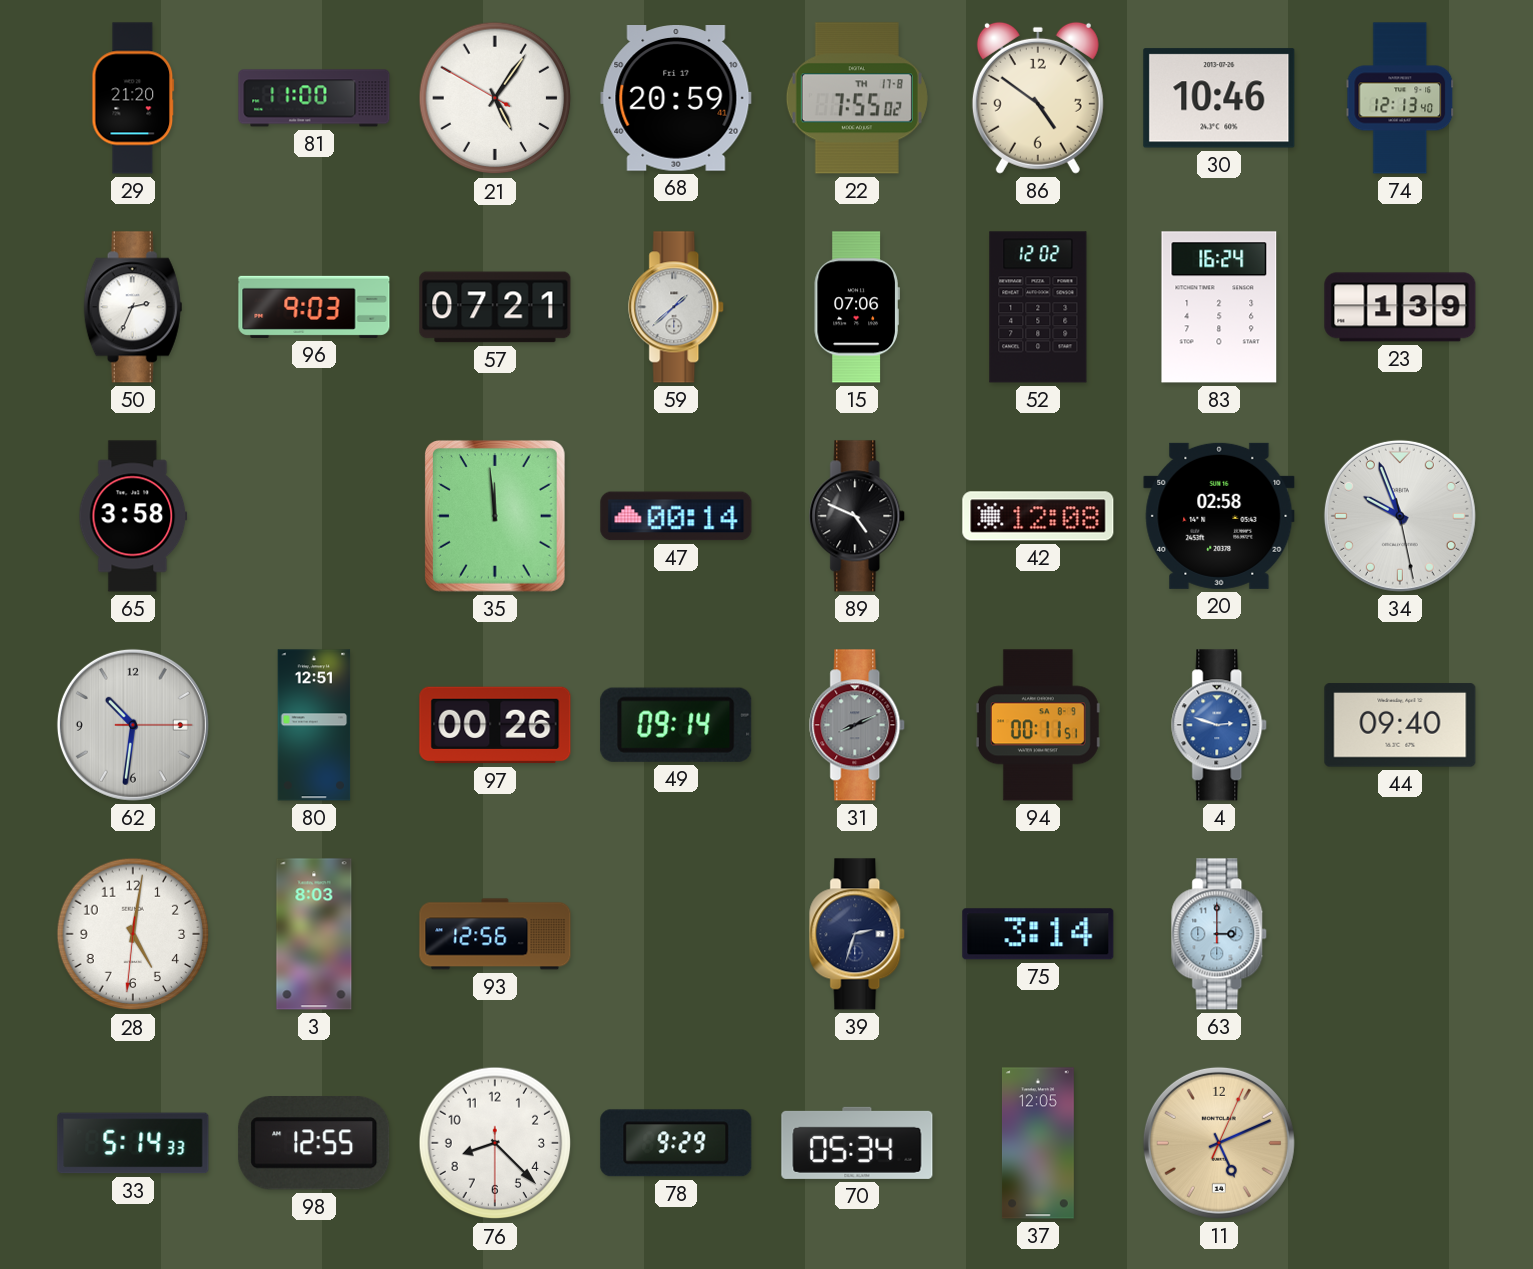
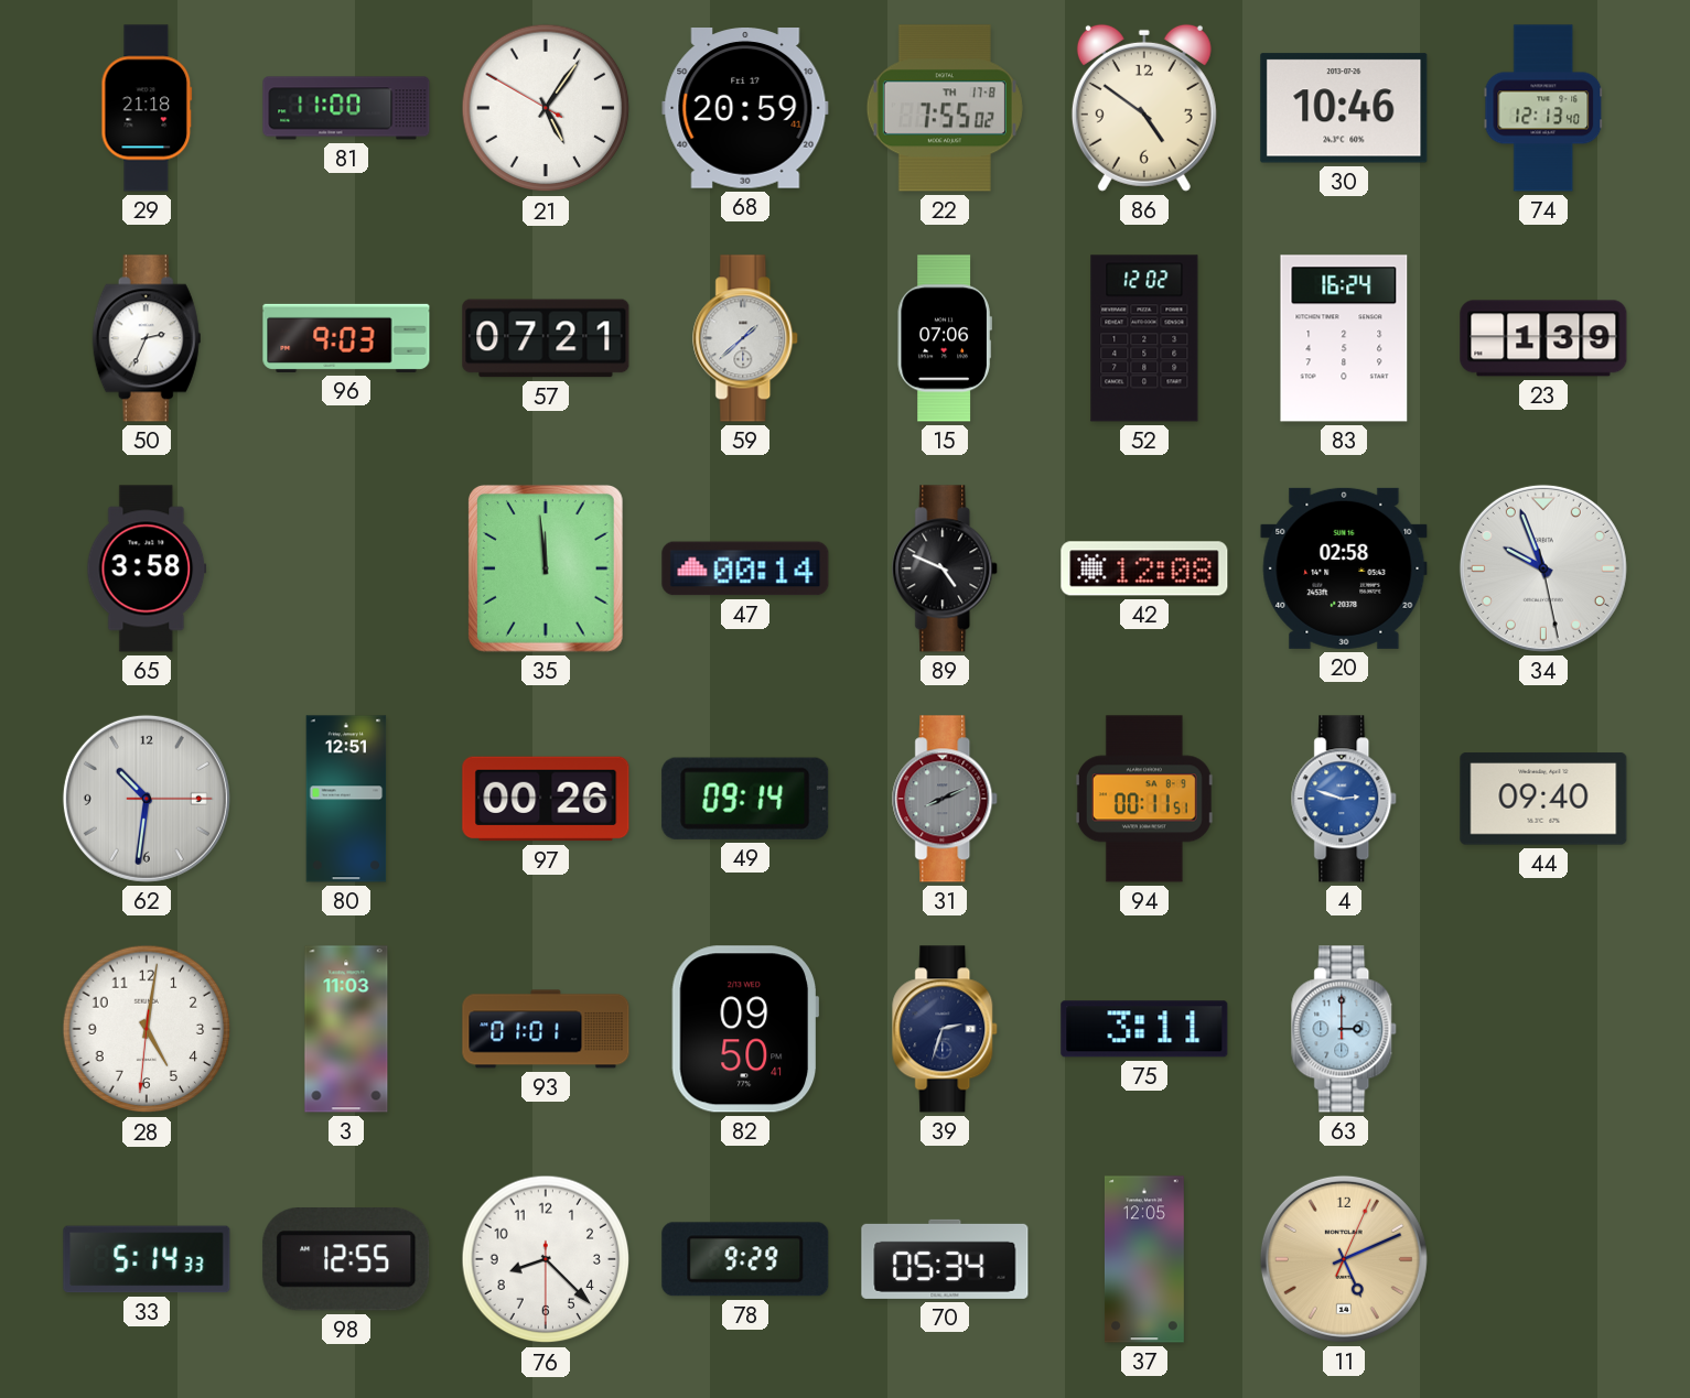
29: 21:20 -> 21:18
3: 8:03 -> 11:03
93: 12:56 -> 01:01
82: none -> 09:50
75: 3:14 -> 3:11
